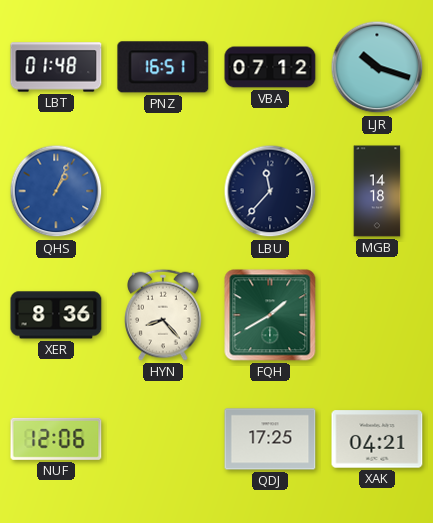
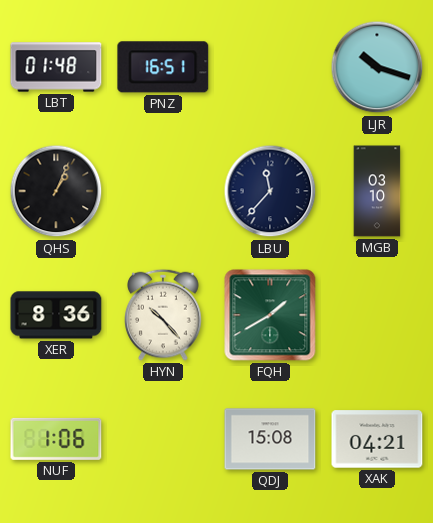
VBA: 07:12 -> none
QHS dial: blue -> black
MGB: 14:18 -> 03:10
HYN: 8:23 -> 10:23
NUF: 12:06 -> 1:06
QDJ: 17:25 -> 15:08
